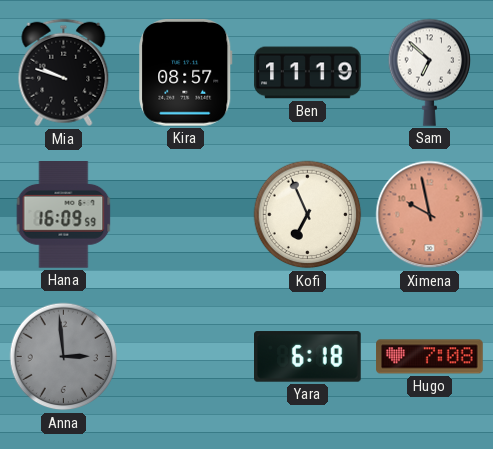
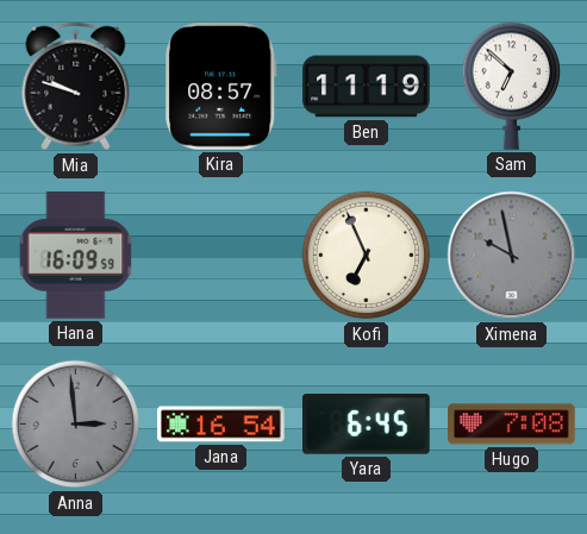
Ximena dial: salmon -> grey
Jana: none -> 16:54
Yara: 6:18 -> 6:45
